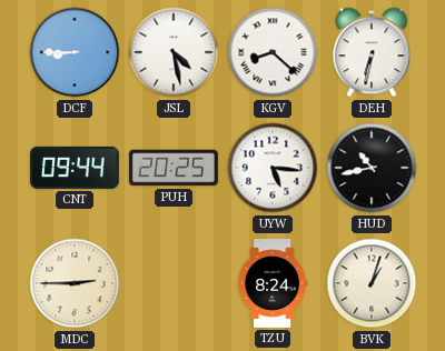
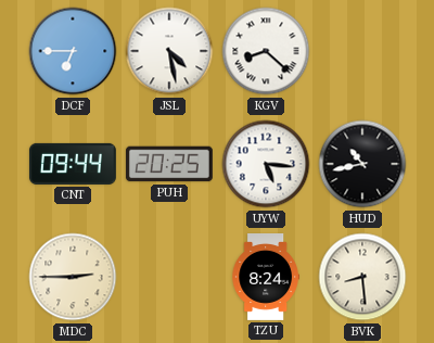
DCF: 8:45 -> 6:45
DEH: 6:32 -> none
BVK: 1:03 -> 8:29
